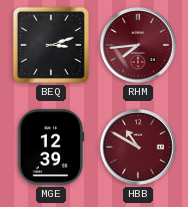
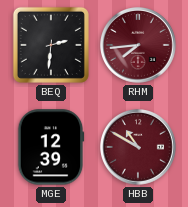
BEQ: 3:12 -> 2:31
